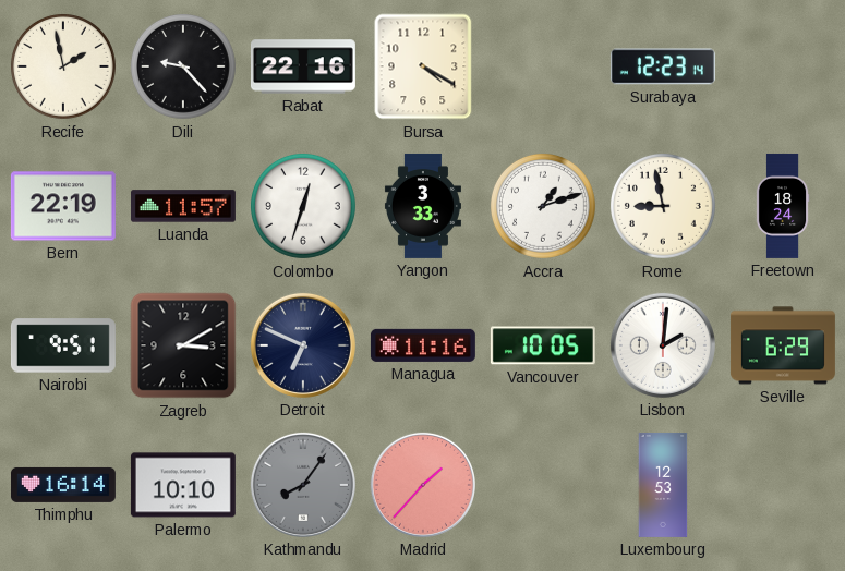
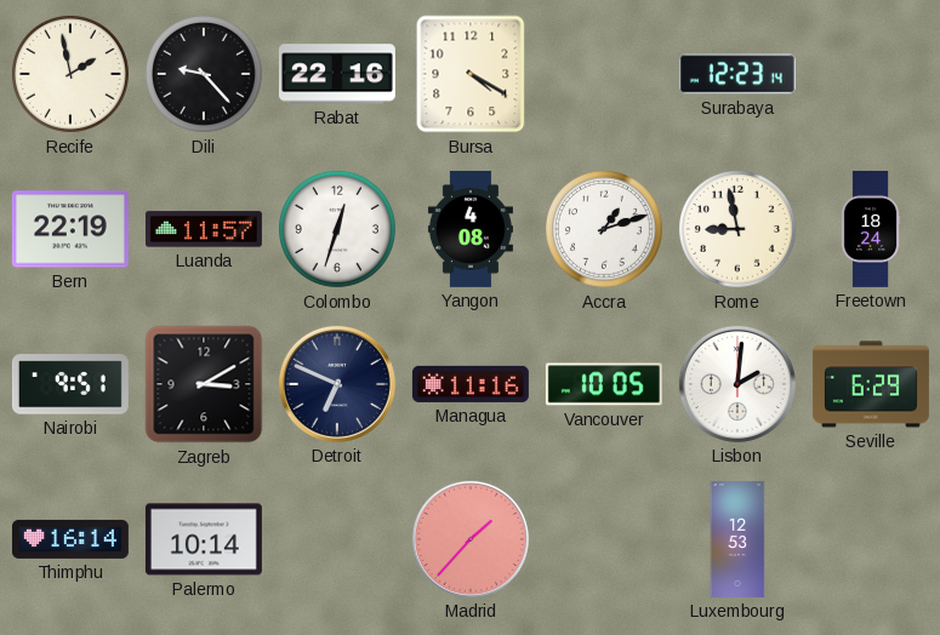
Yangon: 3:33 -> 4:08
Palermo: 10:10 -> 10:14
Kathmandu: 8:06 -> none
